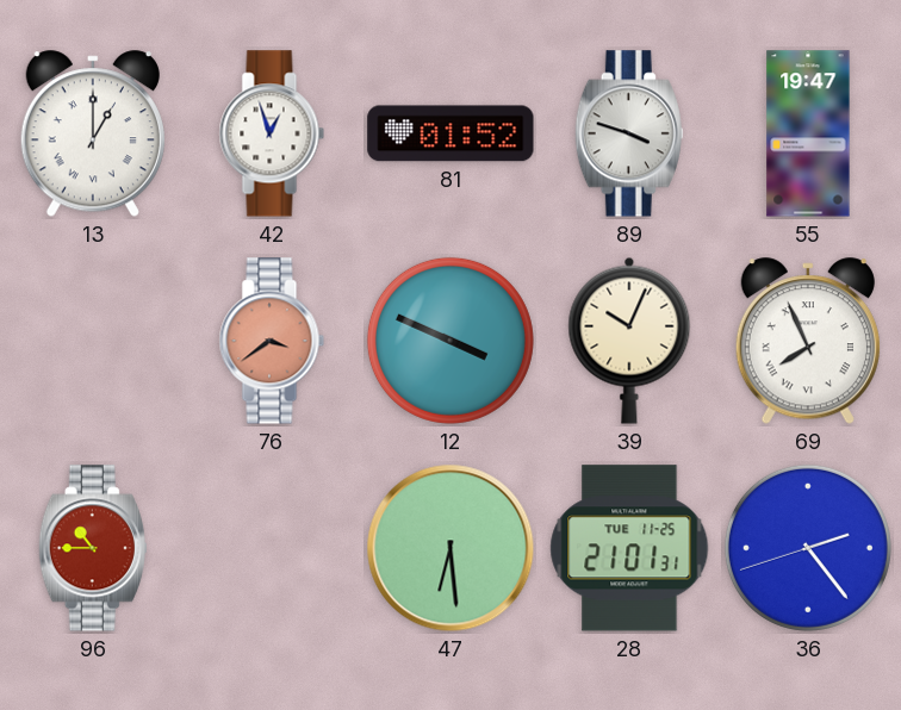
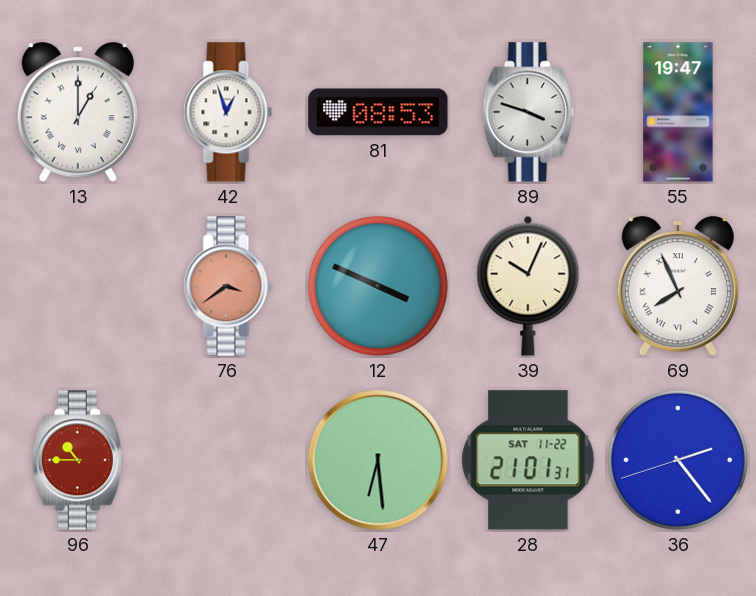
81: 01:52 -> 08:53
28 date: TUE 11-25 -> SAT 11-22
